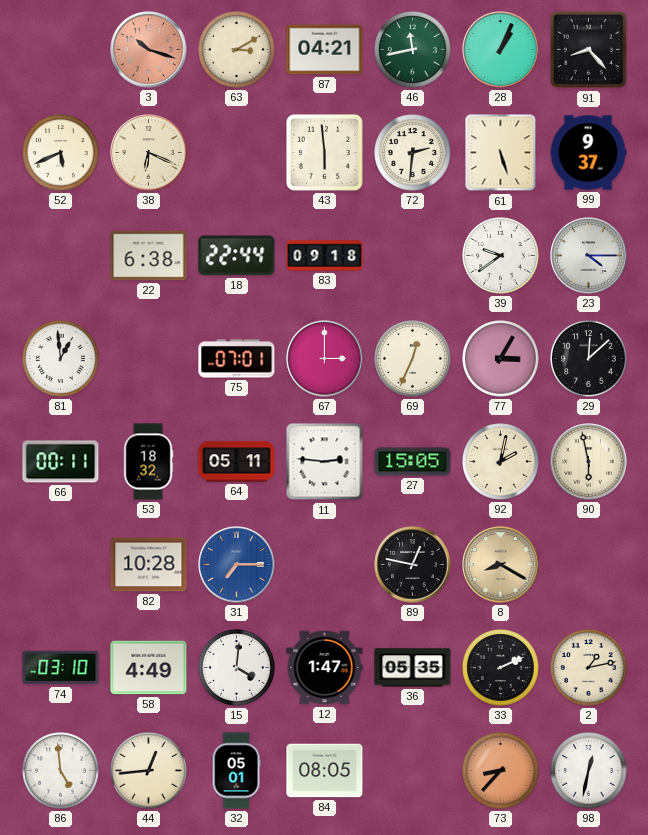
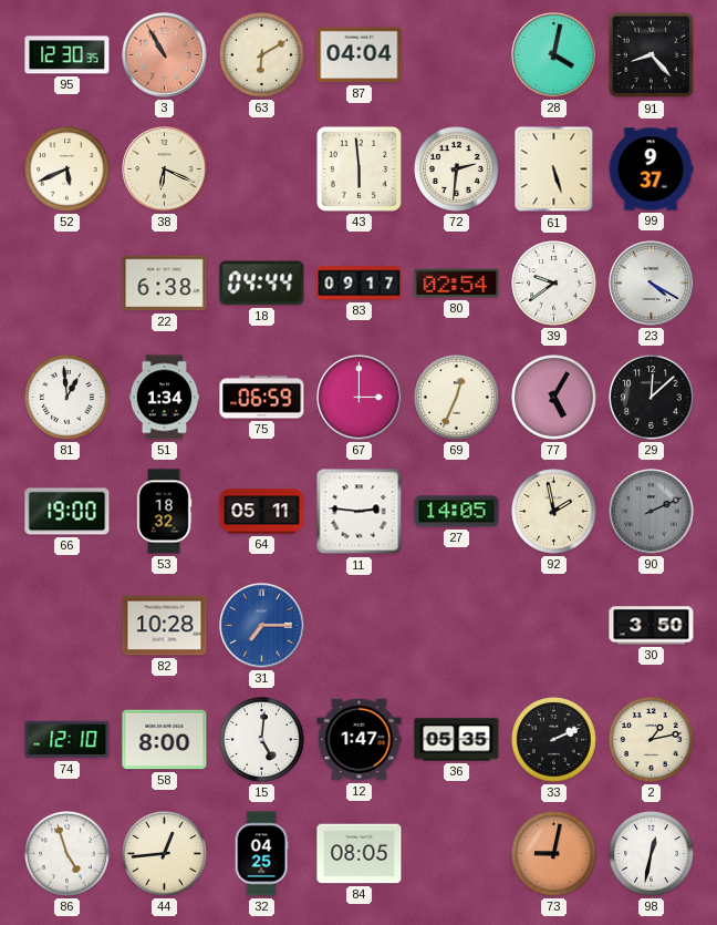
95: none -> 12:30
3: 10:18 -> 10:55
63: 3:10 -> 6:10
87: 04:21 -> 04:04
46: 11:43 -> none
28: 1:04 -> 4:02
18: 22:44 -> 04:44
83: 09:18 -> 09:17
80: none -> 02:54
23: 4:15 -> 4:20
51: none -> 1:34
75: 07:01 -> 06:59
77: 3:05 -> 5:05
66: 00:11 -> 19:00
27: 15:05 -> 14:05
92: 2:02 -> 1:58
90: 5:58 -> 2:11
90 dial: cream -> grey
89: 12:47 -> none
8: 8:20 -> none
30: none -> 3:50
74: 03:10 -> 12:10
58: 4:49 -> 8:00
15: 4:01 -> 5:01
86: 4:59 -> 4:57
32: 05:01 -> 04:25
73: 8:37 -> 9:02
